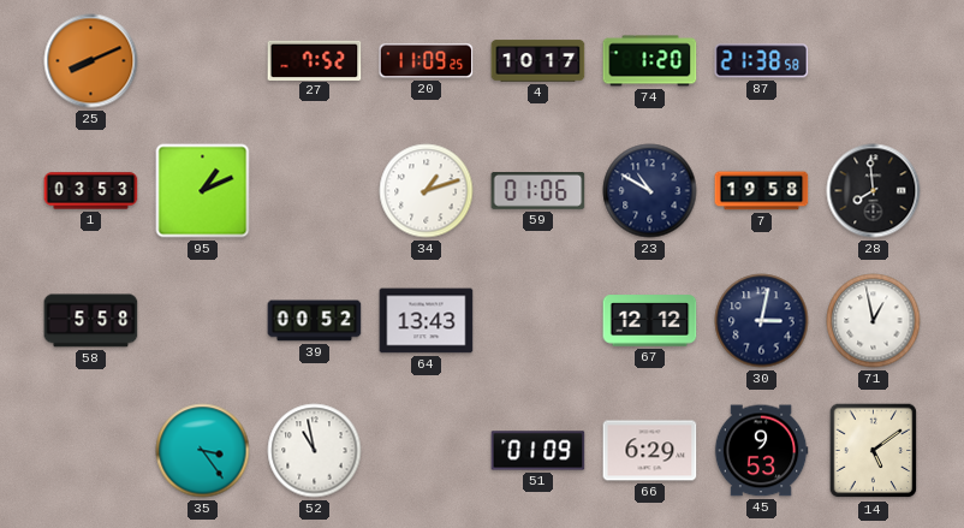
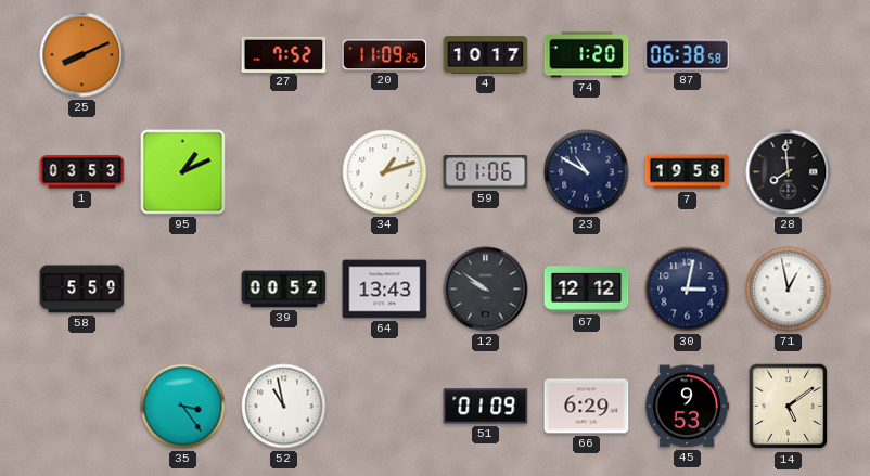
87: 21:38 -> 06:38
58: 5:58 -> 5:59
12: none -> 9:51
